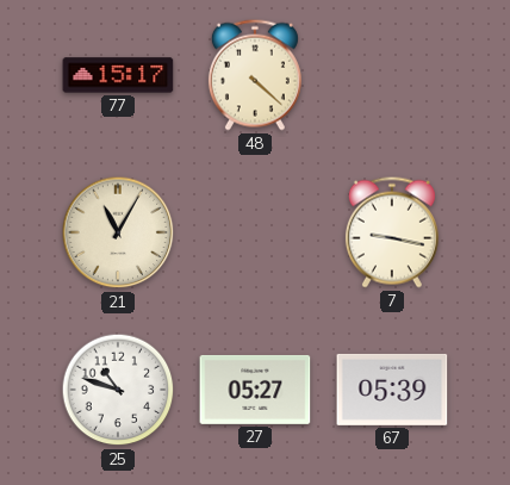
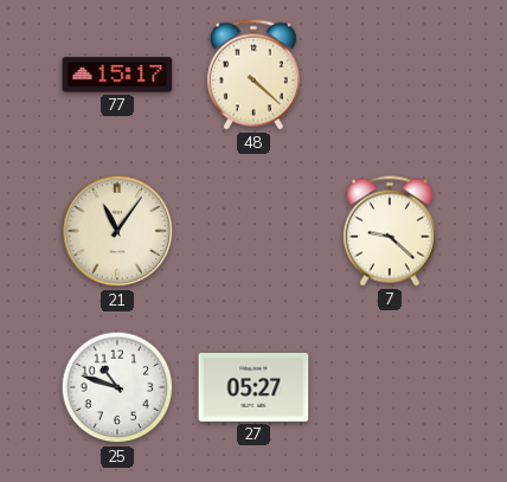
21: 11:05 -> 11:06
7: 9:17 -> 9:22
67: 05:39 -> none
